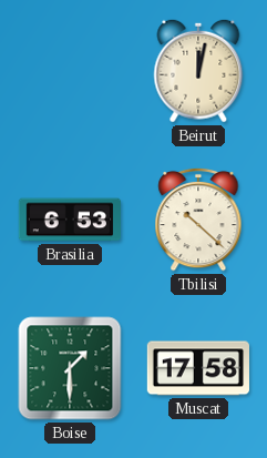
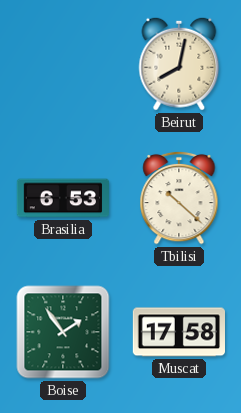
Beirut: 12:02 -> 8:02
Boise: 1:30 -> 1:54
